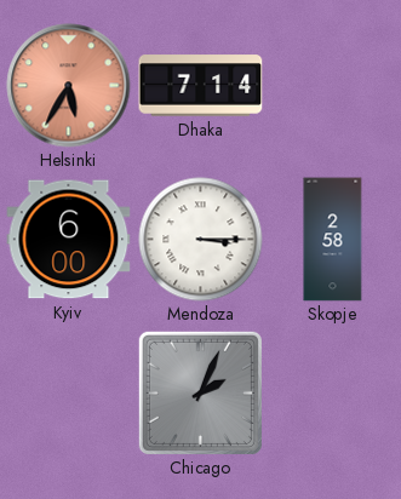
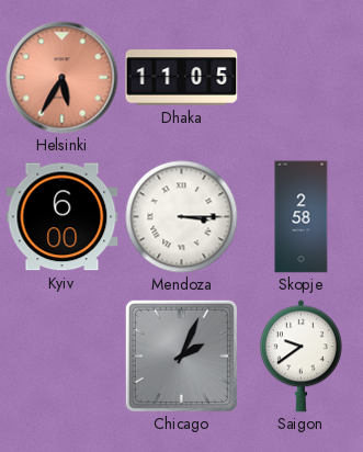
Dhaka: 7:14 -> 11:05
Saigon: none -> 9:39
